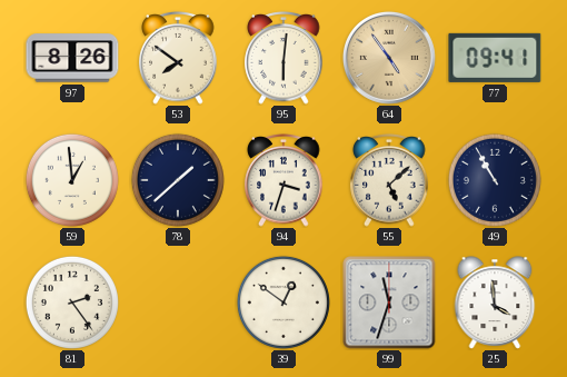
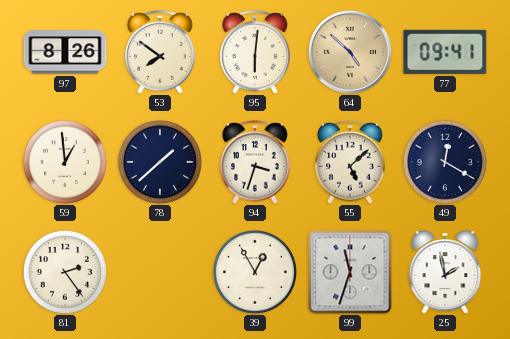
64: 4:54 -> 4:52
49: 10:55 -> 12:20
39: 12:51 -> 12:55
25: 3:59 -> 1:58
